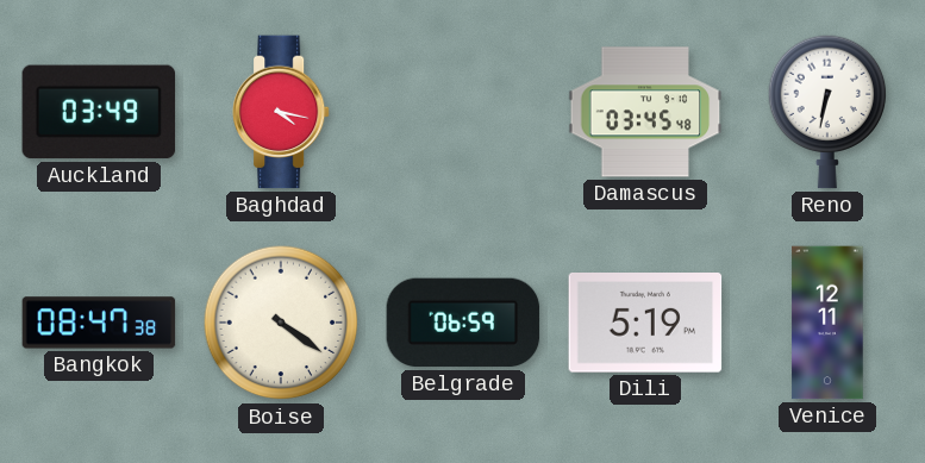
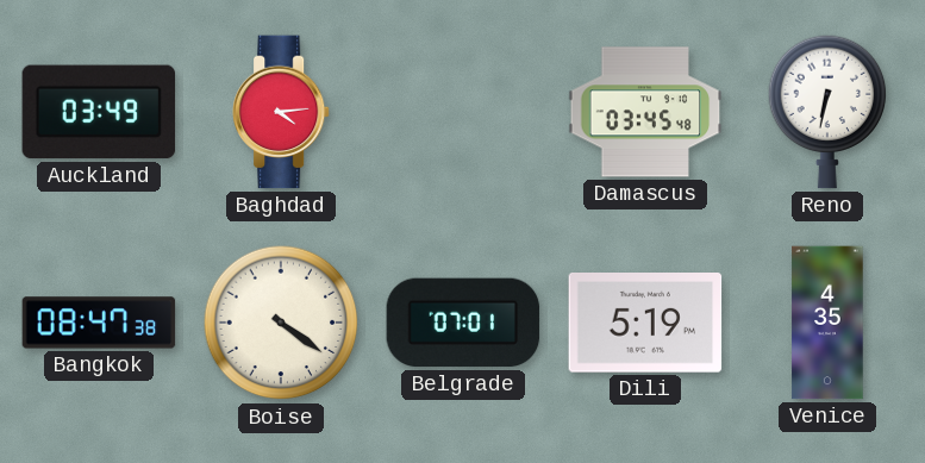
Baghdad: 4:17 -> 4:14
Belgrade: 06:59 -> 07:01
Venice: 12:11 -> 4:35
